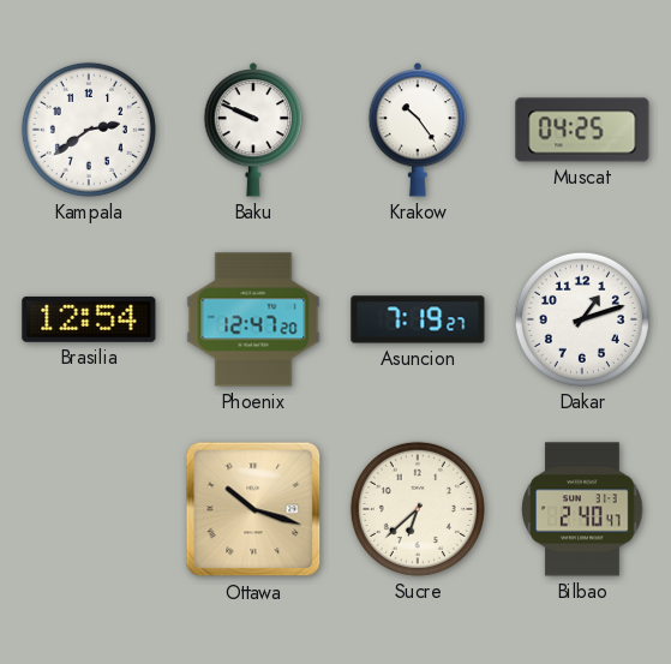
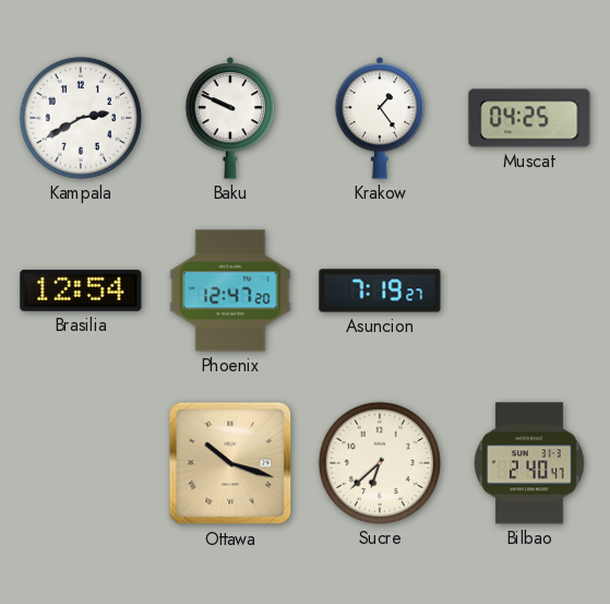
Kampala: 2:39 -> 2:40
Krakow: 10:24 -> 1:24
Dakar: 1:12 -> none
